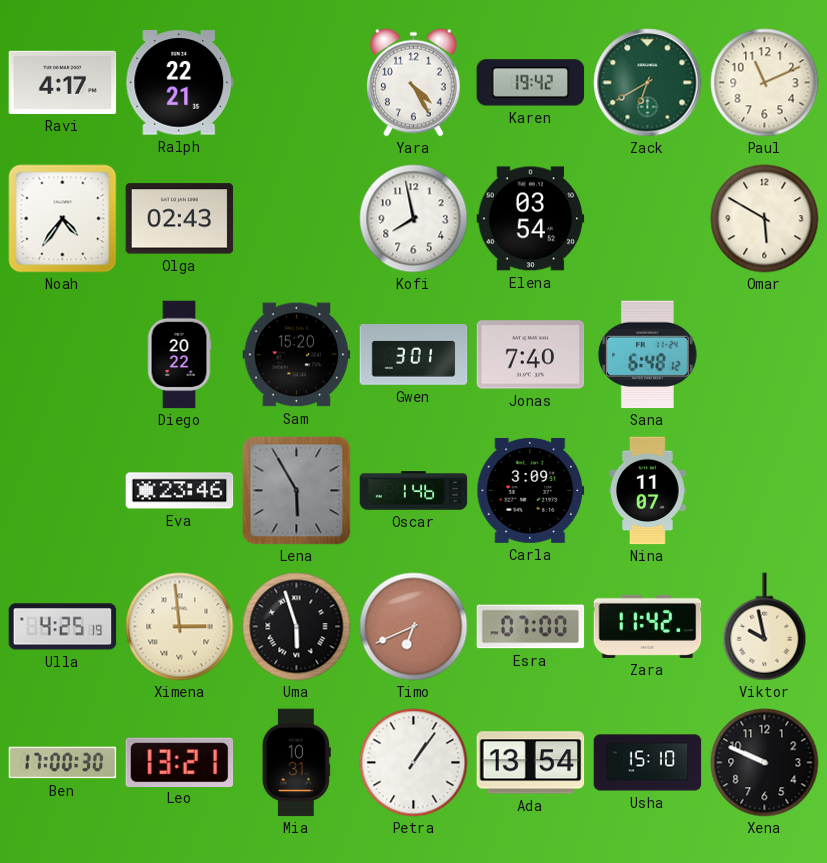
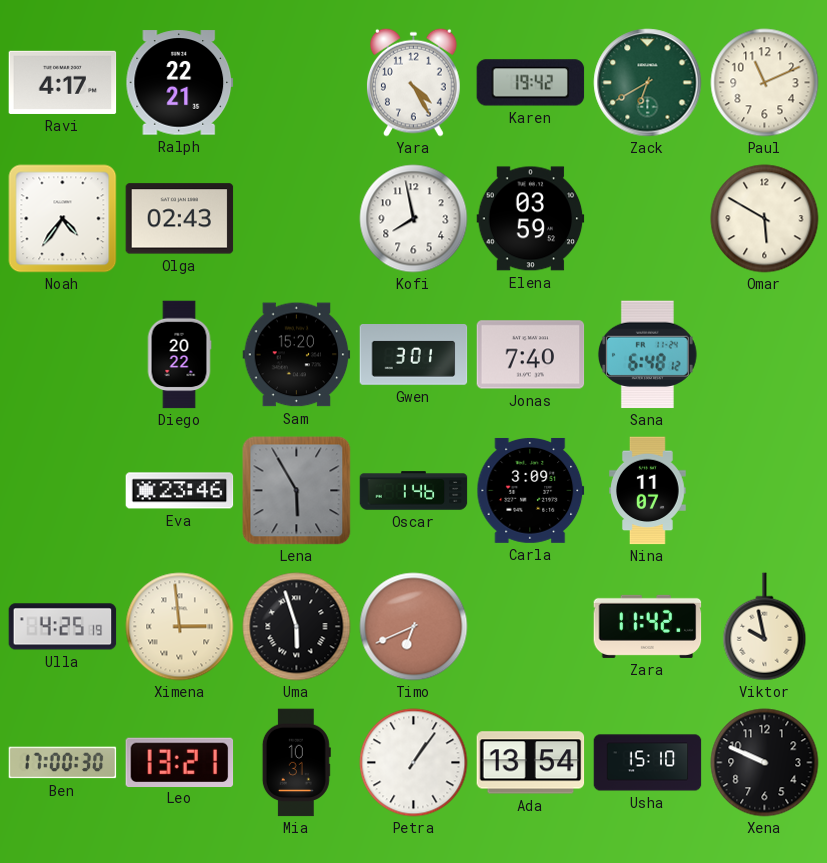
Elena: 03:54 -> 03:59
Esra: 07:00 -> none
